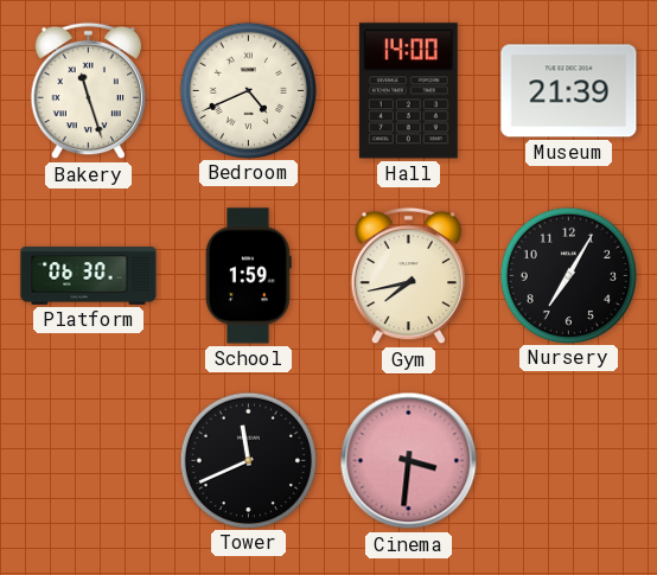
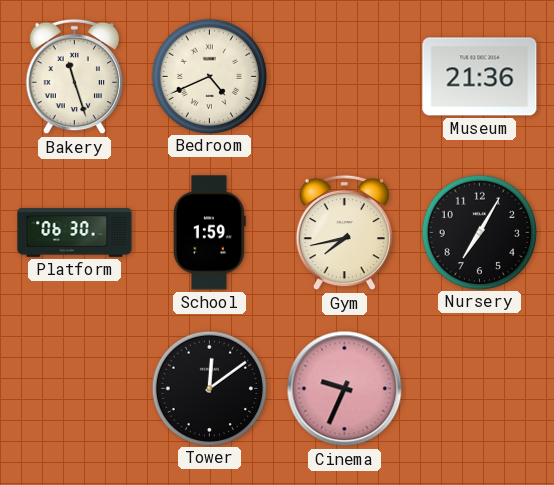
Hall: 14:00 -> none
Museum: 21:39 -> 21:36
Tower: 11:41 -> 12:09
Cinema: 3:31 -> 9:34
